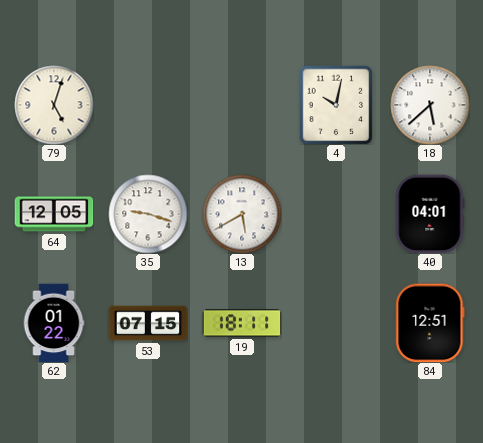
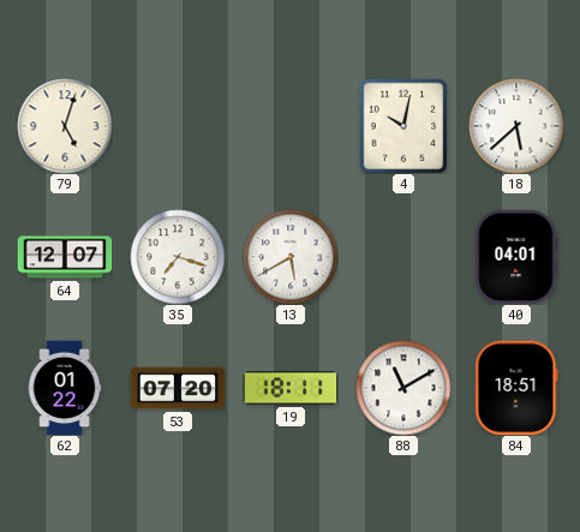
64: 12:05 -> 12:07
35: 9:18 -> 7:18
53: 07:15 -> 07:20
88: none -> 11:10
84: 12:51 -> 18:51
